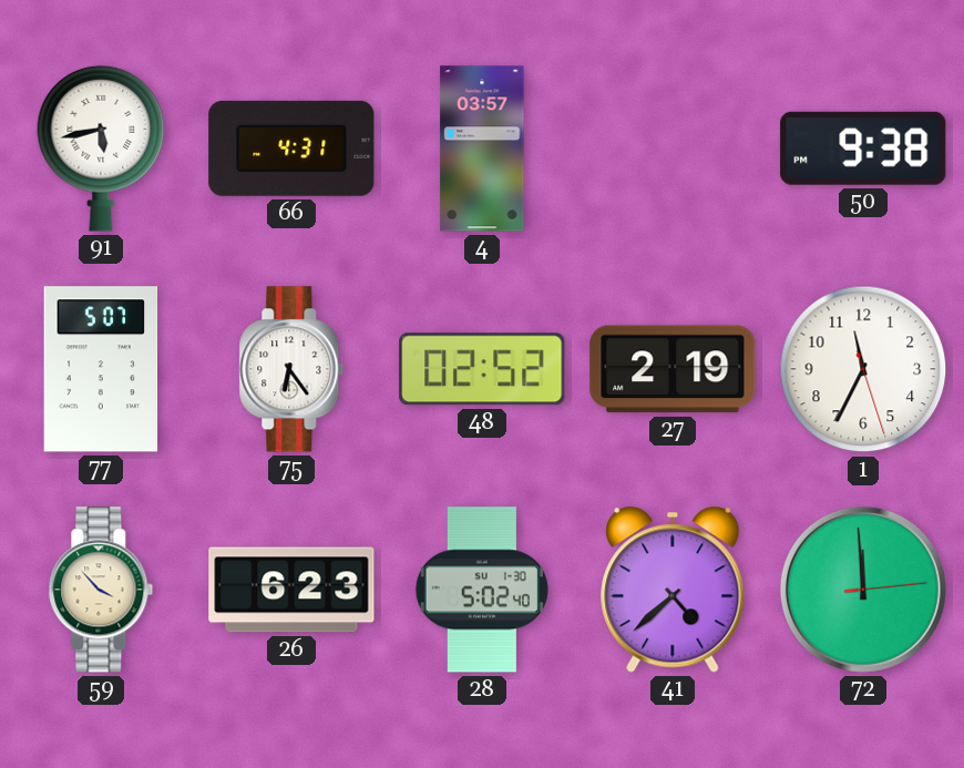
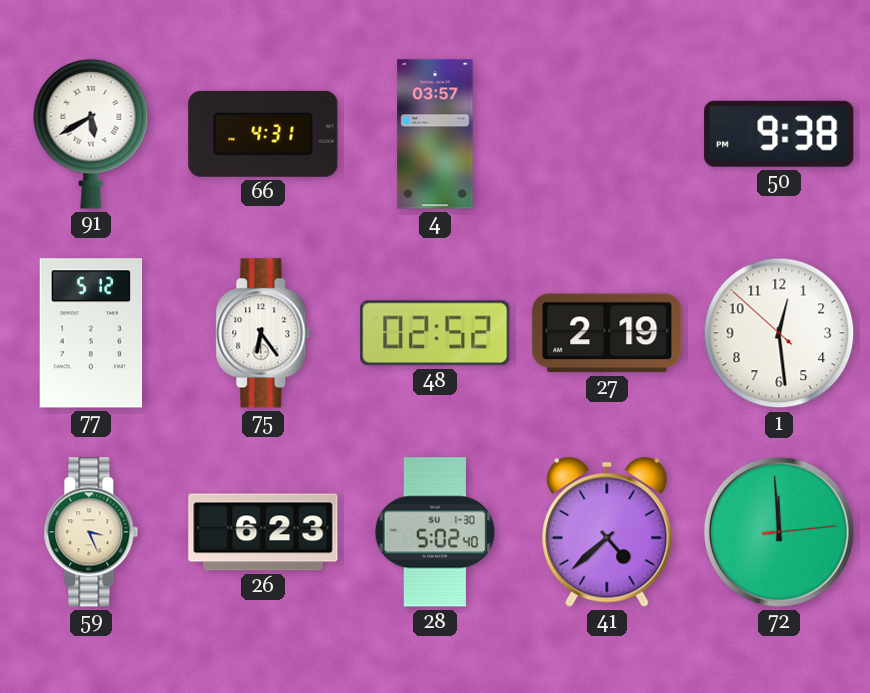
91: 5:43 -> 5:40
77: 5:07 -> 5:12
1: 11:34 -> 12:28
59: 3:53 -> 3:26
